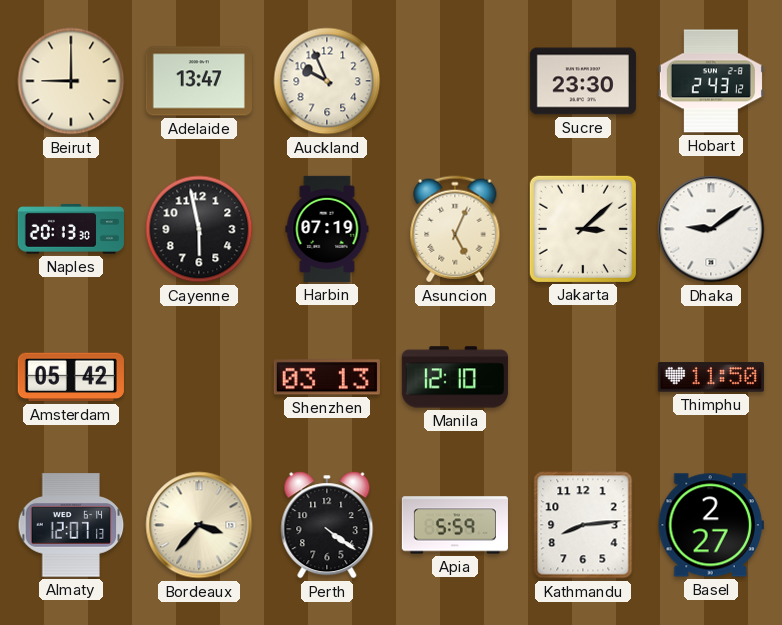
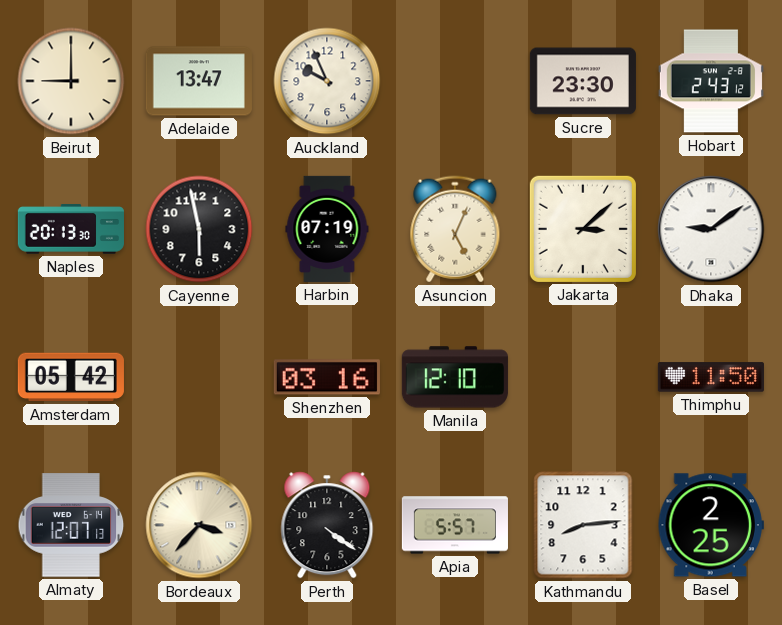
Shenzhen: 03:13 -> 03:16
Apia: 5:59 -> 5:57
Basel: 2:27 -> 2:25
